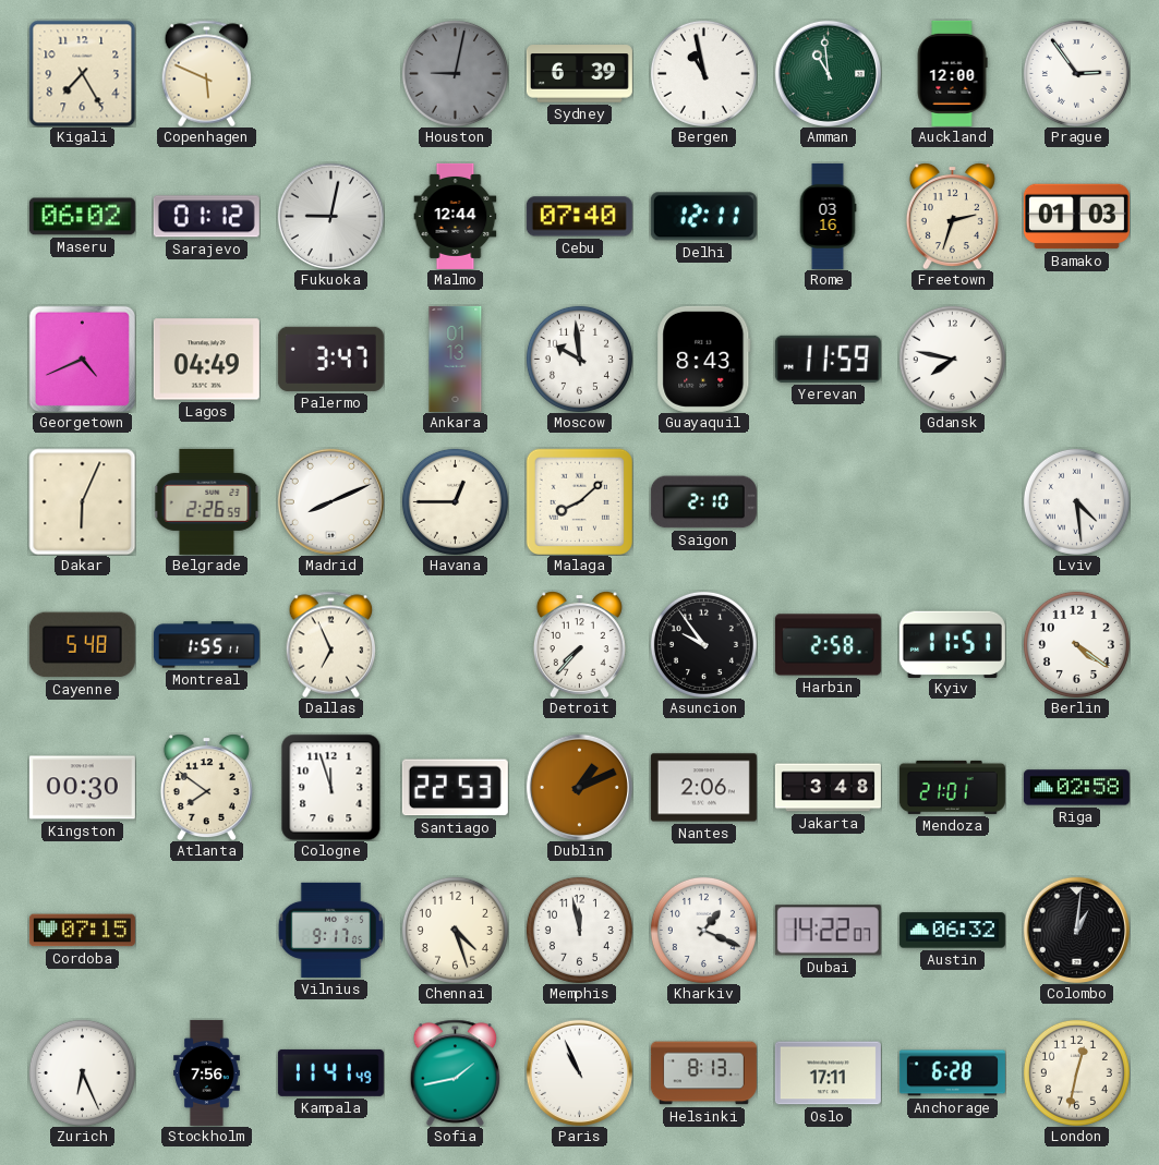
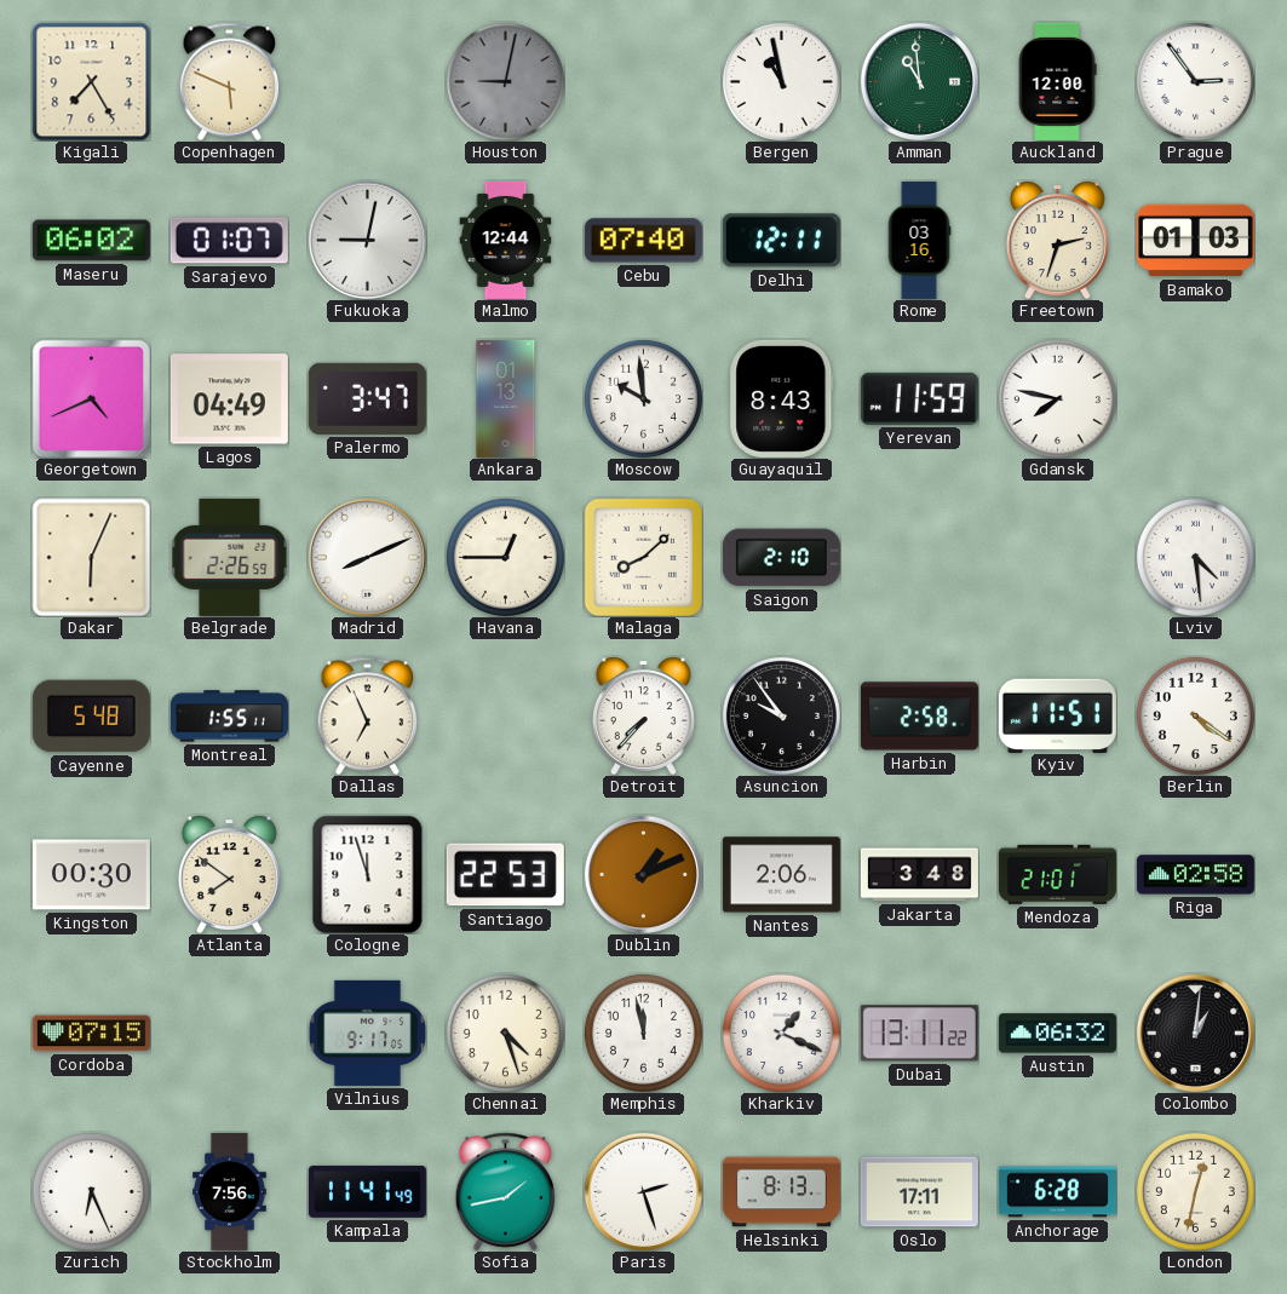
Sydney: 6:39 -> none
Sarajevo: 01:12 -> 01:07
Dubai: 14:22 -> 13:11
Paris: 10:56 -> 2:27
